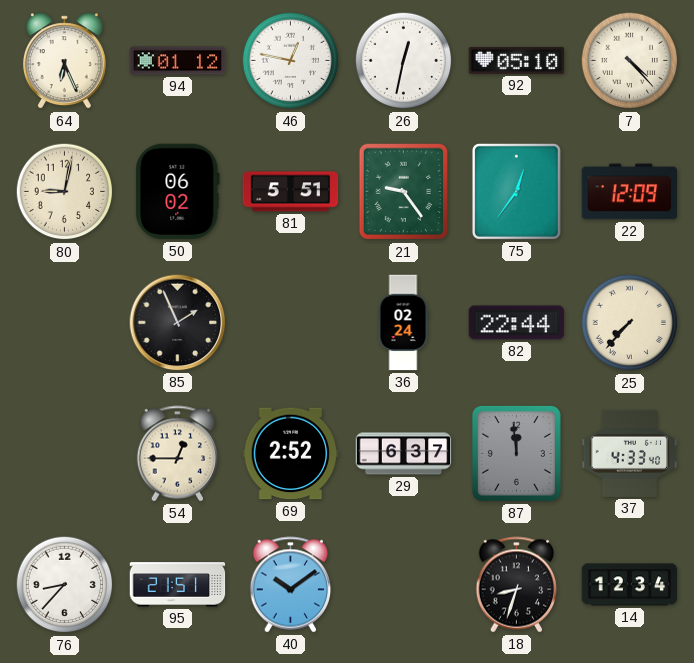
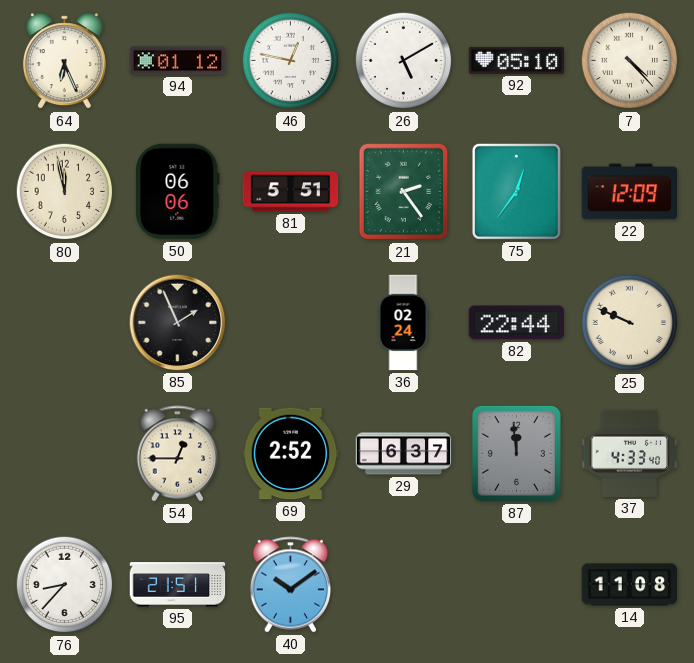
26: 12:32 -> 5:10
80: 9:02 -> 11:58
50: 06:02 -> 06:06
21: 9:24 -> 2:24
25: 7:37 -> 9:49
18: 8:33 -> none
14: 12:34 -> 11:08
